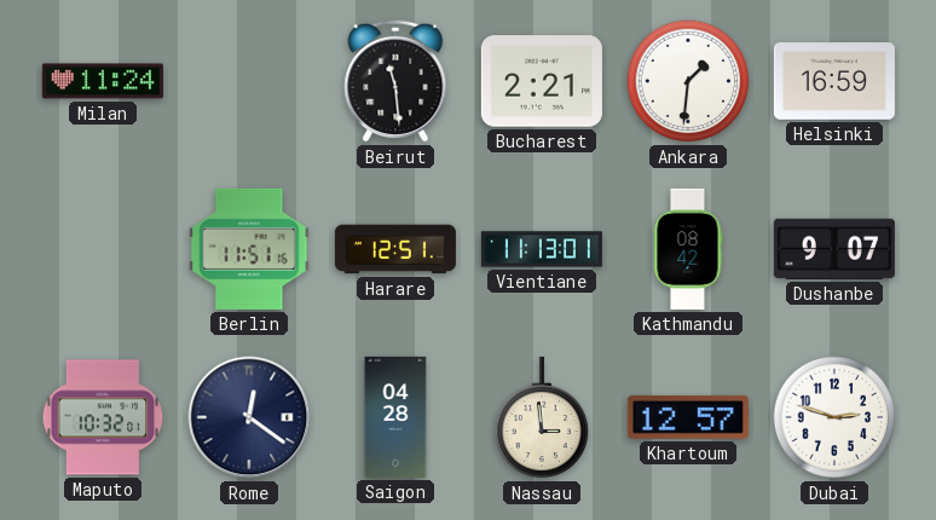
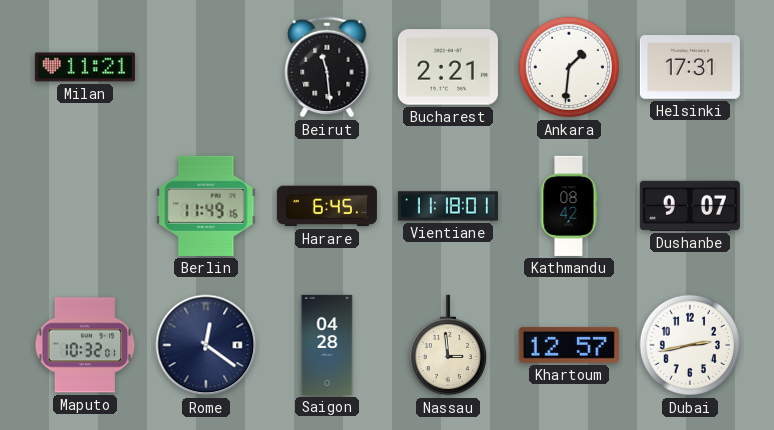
Milan: 11:24 -> 11:21
Helsinki: 16:59 -> 17:31
Berlin: 11:51 -> 11:49
Harare: 12:51 -> 6:45
Vientiane: 11:13 -> 11:18
Dubai: 2:48 -> 2:43
